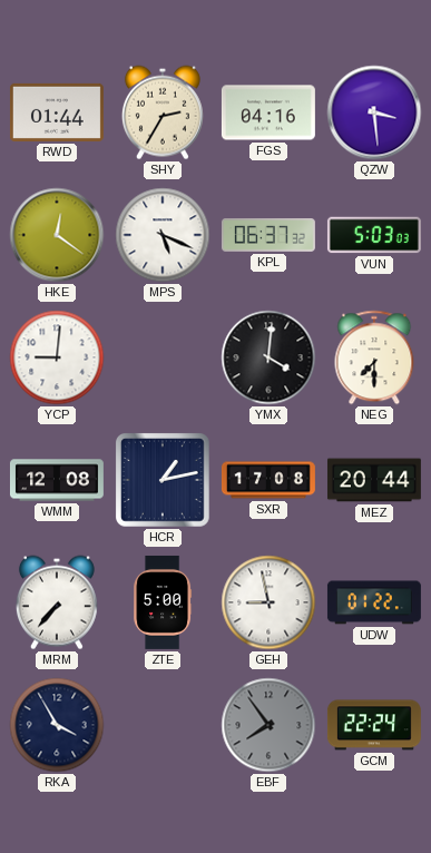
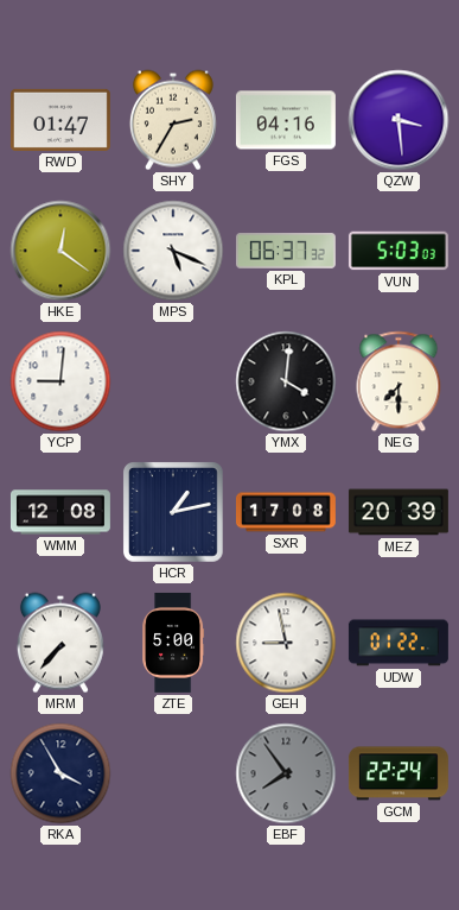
RWD: 01:44 -> 01:47
MEZ: 20:44 -> 20:39
